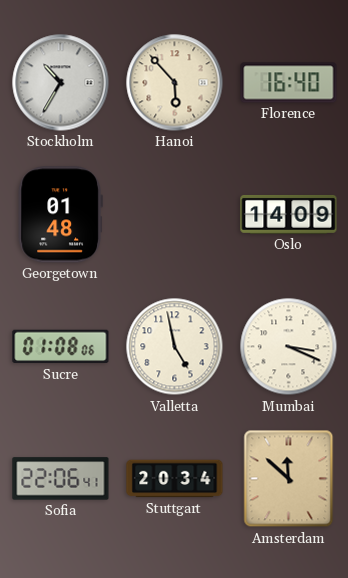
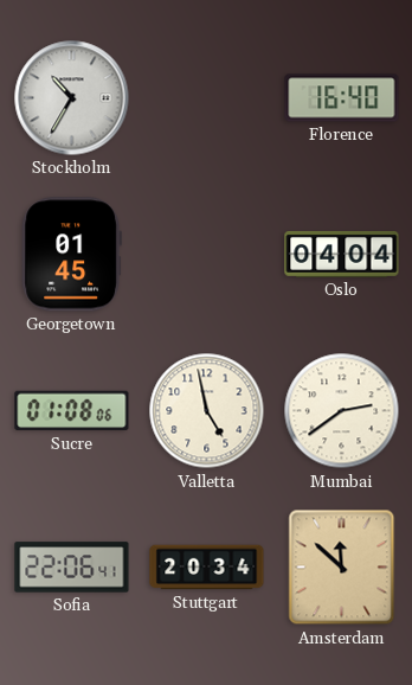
Hanoi: 5:53 -> none
Georgetown: 01:48 -> 01:45
Oslo: 14:09 -> 04:04
Mumbai: 3:19 -> 2:39
